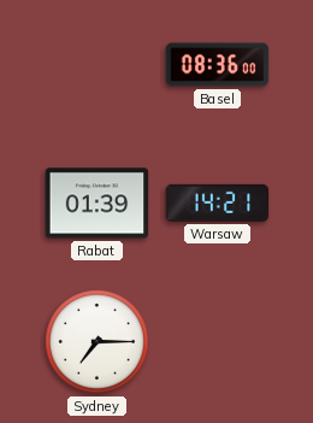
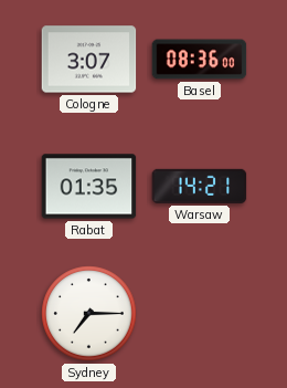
Cologne: none -> 3:07
Rabat: 01:39 -> 01:35
